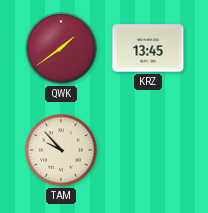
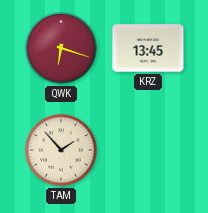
QWK: 1:39 -> 6:18
TAM: 9:53 -> 1:53
